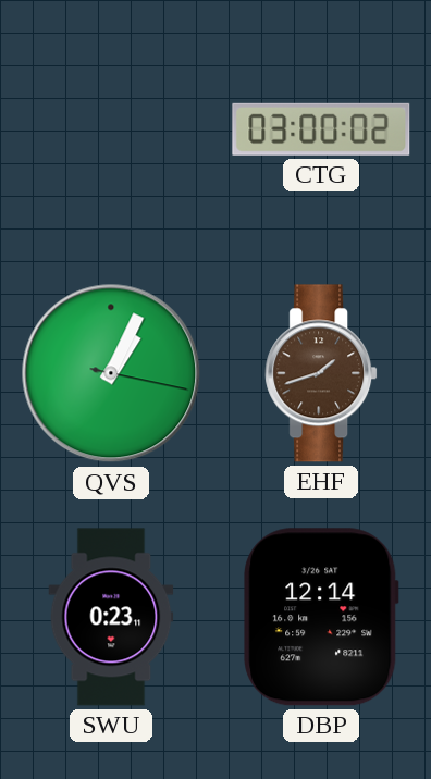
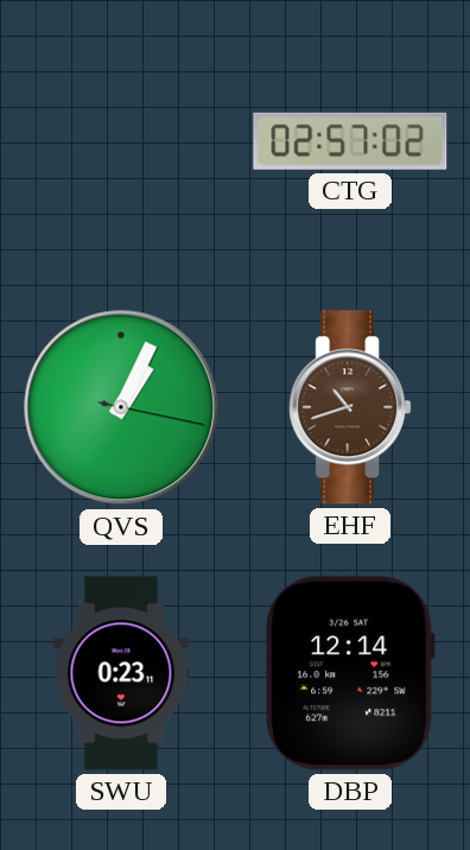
CTG: 03:00 -> 02:57
EHF: 1:42 -> 10:42
